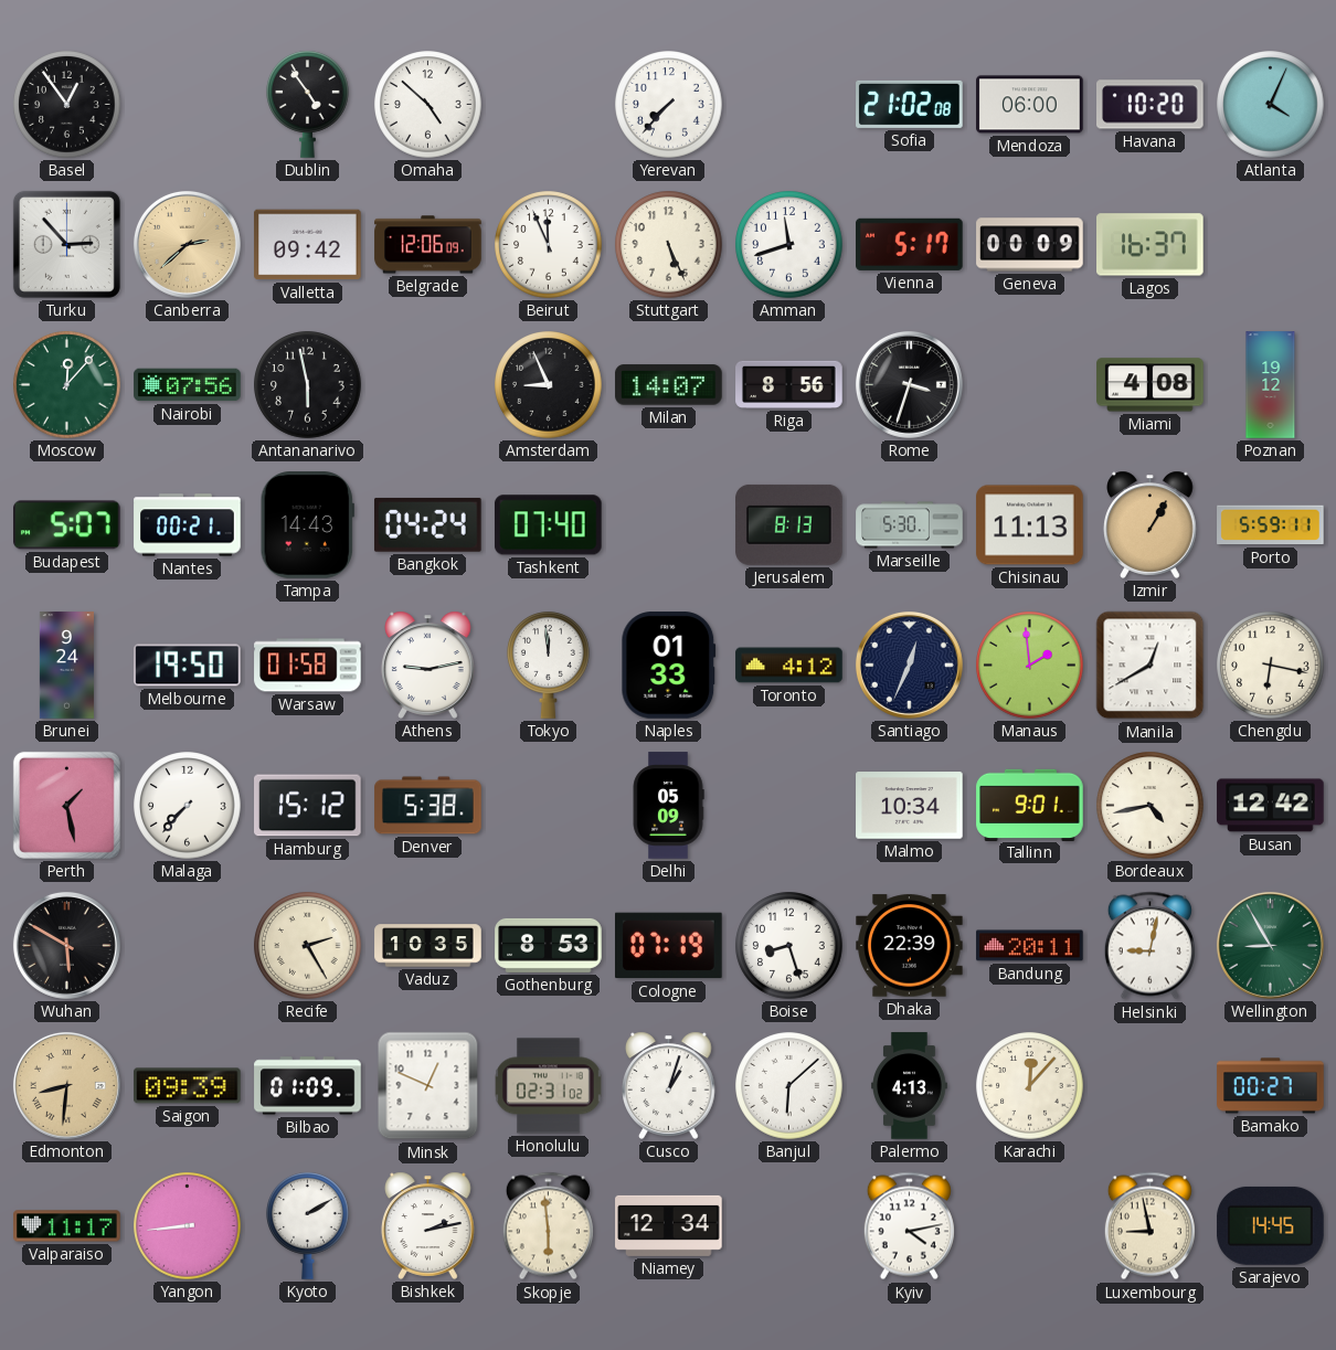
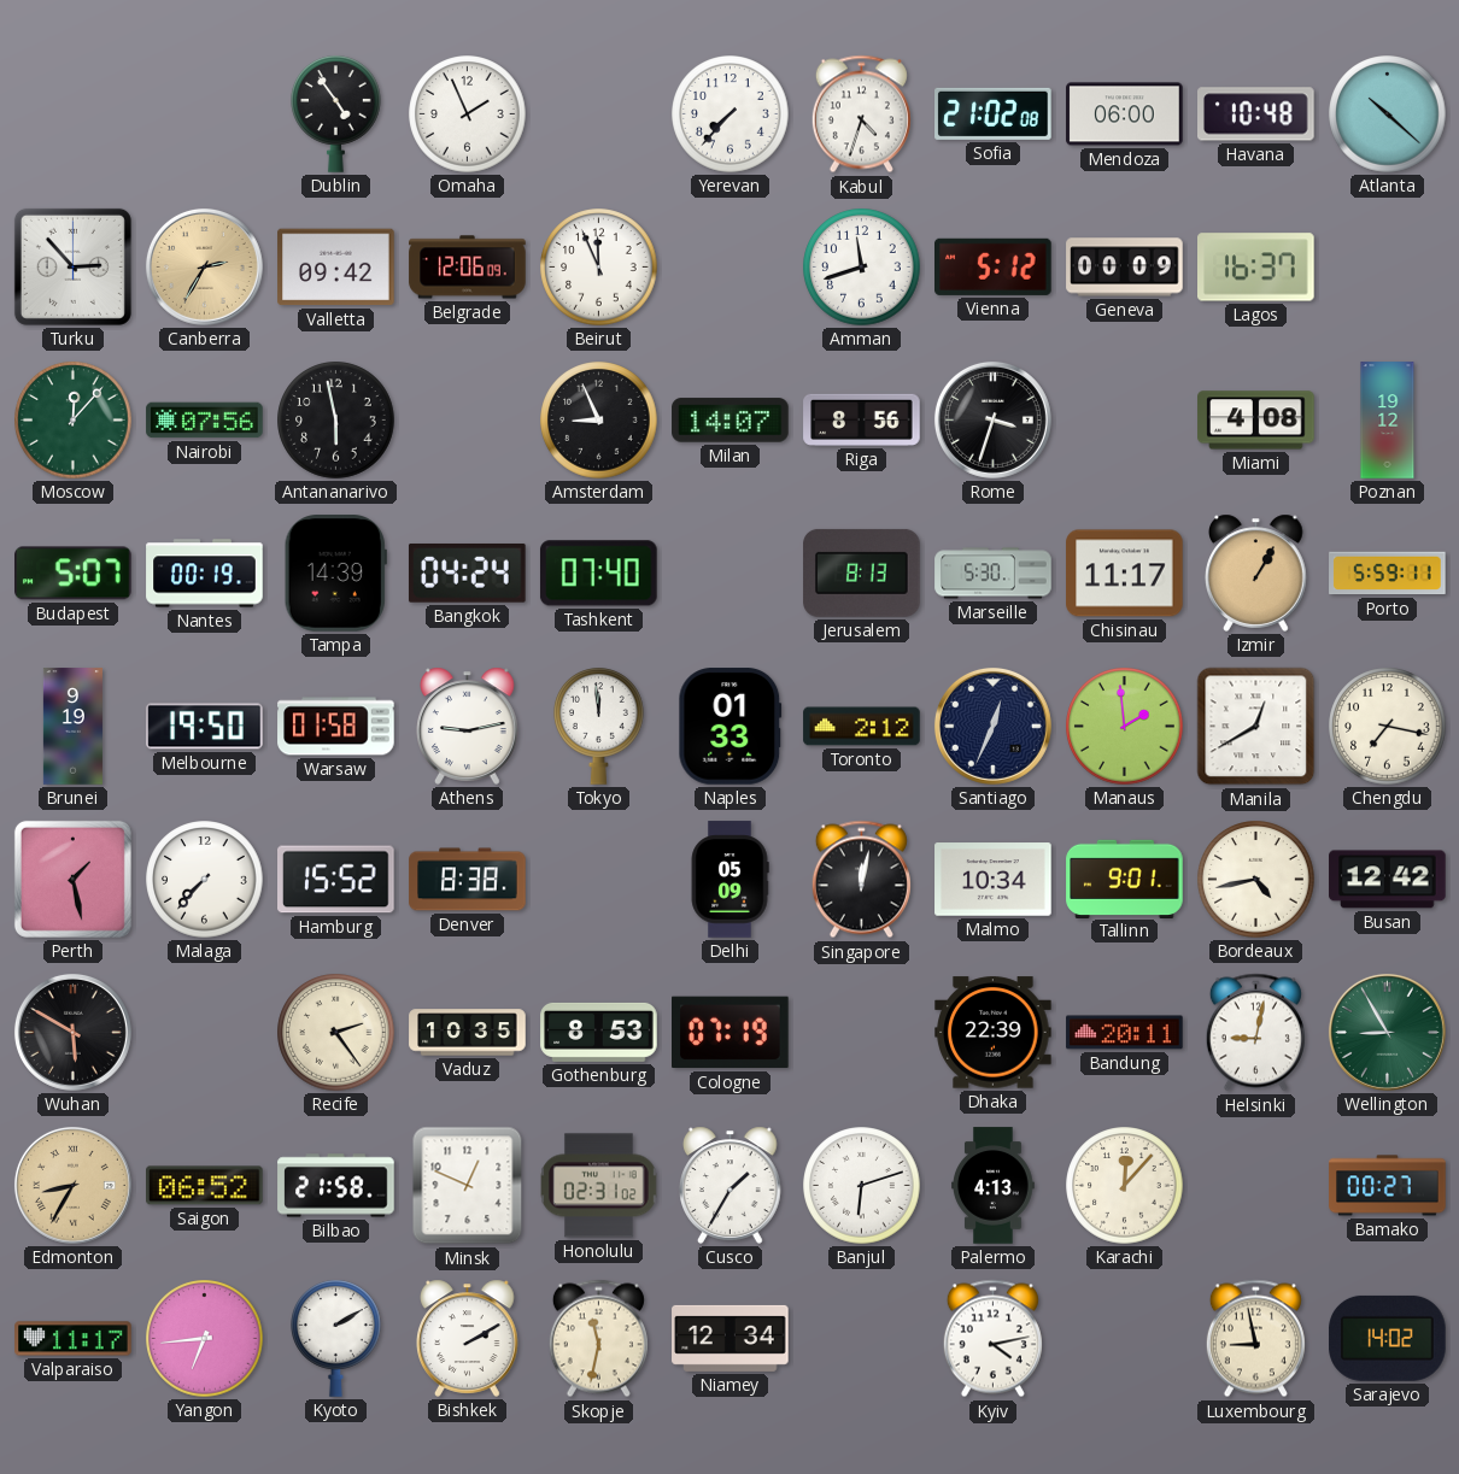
Basel: 12:54 -> none
Omaha: 4:52 -> 1:56
Kabul: none -> 4:33
Havana: 10:20 -> 10:48
Atlanta: 4:04 -> 10:22
Canberra: 2:38 -> 2:35
Stuttgart: 5:26 -> none
Vienna: 5:17 -> 5:12
Nantes: 00:21 -> 00:19
Tampa: 14:43 -> 14:39
Chisinau: 11:13 -> 11:17
Brunei: 9:24 -> 9:19
Toronto: 4:12 -> 2:12
Chengdu: 6:17 -> 7:17
Hamburg: 15:12 -> 15:52
Denver: 5:38 -> 8:38
Singapore: none -> 12:02
Recife: 2:25 -> 2:24
Boise: 8:27 -> none
Edmonton: 8:31 -> 8:35
Saigon: 09:39 -> 06:52
Bilbao: 01:09 -> 21:58
Cusco: 1:03 -> 1:35
Banjul: 6:08 -> 6:12
Yangon: 8:44 -> 6:44
Bishkek: 2:13 -> 2:10
Skopje: 5:59 -> 11:32
Sarajevo: 14:45 -> 14:02
